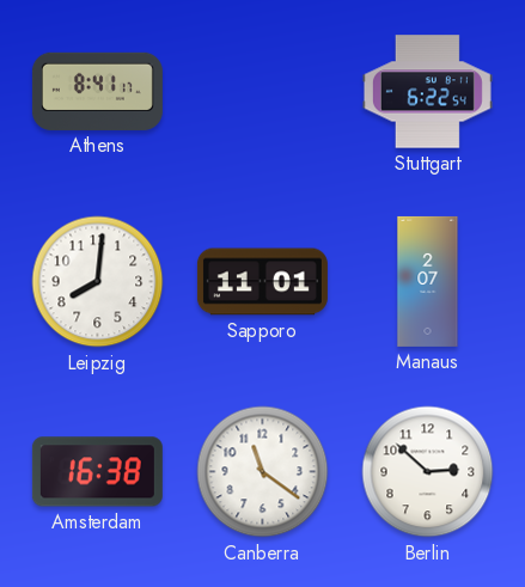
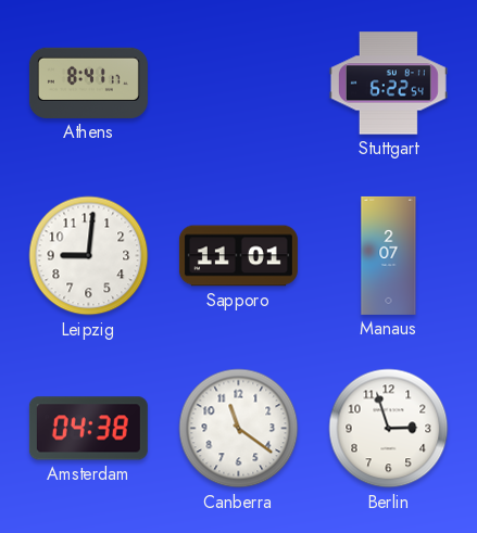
Leipzig: 8:01 -> 9:01
Amsterdam: 16:38 -> 04:38
Berlin: 2:52 -> 2:57
